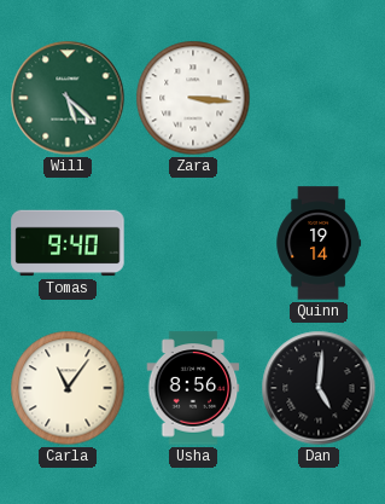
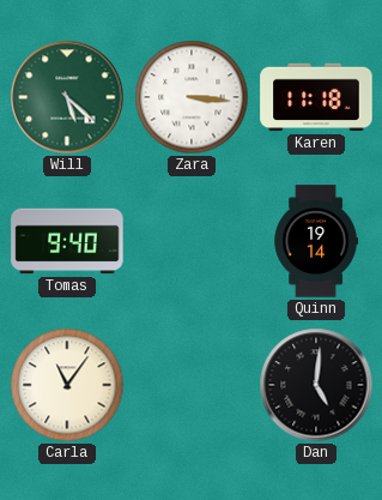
Karen: none -> 11:18
Usha: 8:56 -> none
